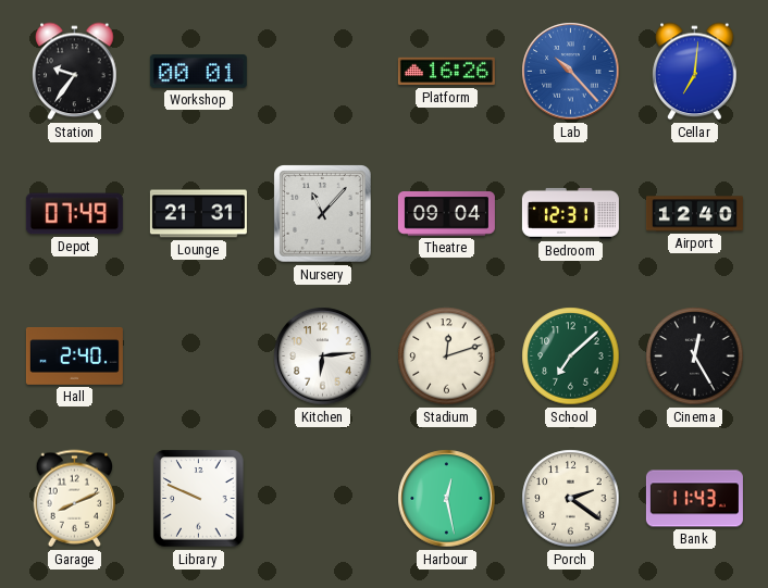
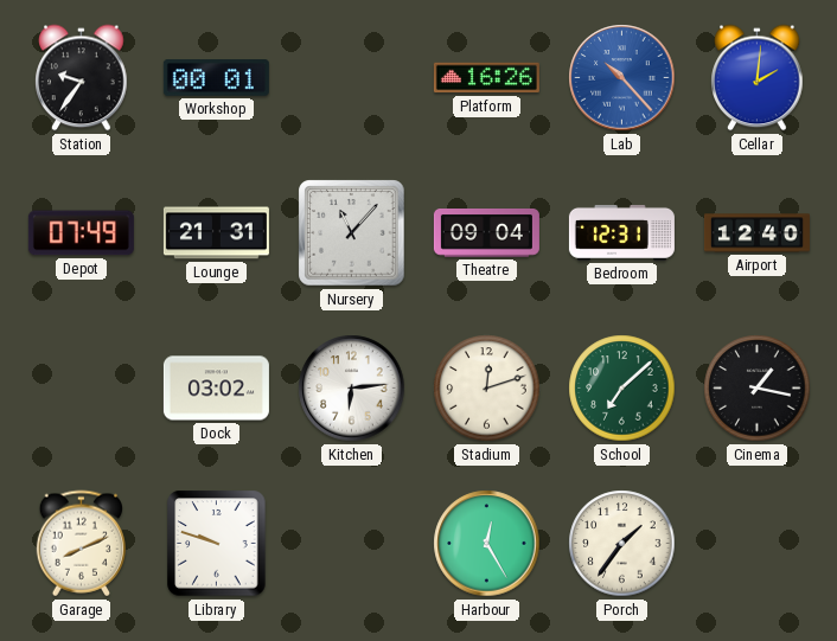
Cellar: 7:01 -> 2:01
Hall: 2:40 -> none
Dock: none -> 03:02
Cinema: 12:25 -> 1:17
Library: 9:49 -> 9:48
Harbour: 12:28 -> 12:25
Porch: 2:21 -> 1:36
Bank: 11:43 -> none
